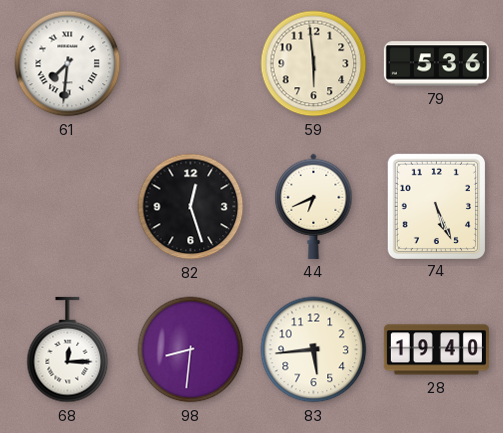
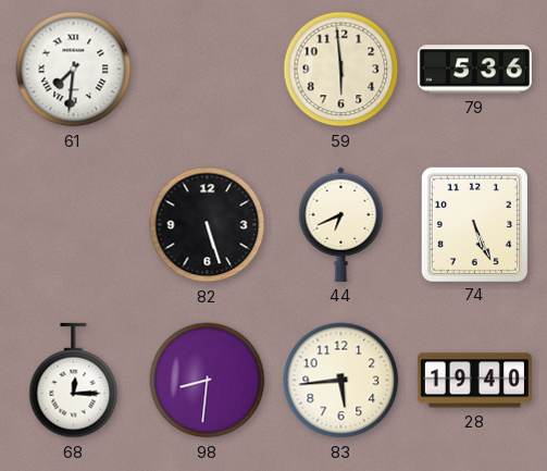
82: 12:27 -> 5:27
